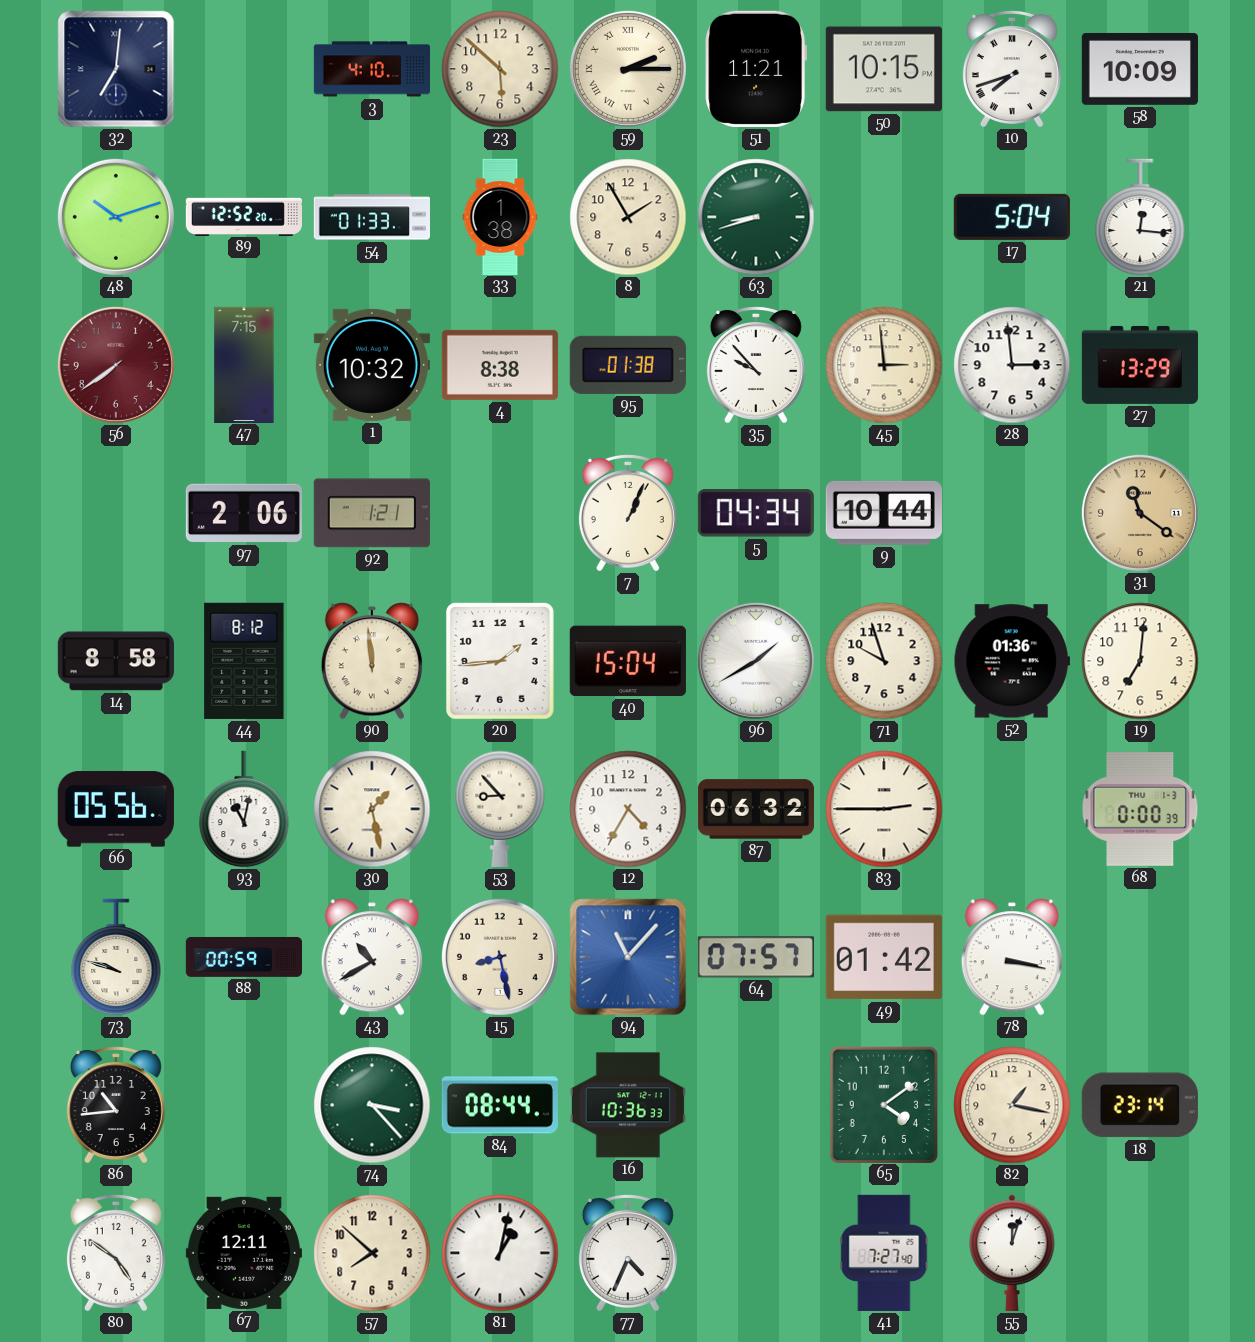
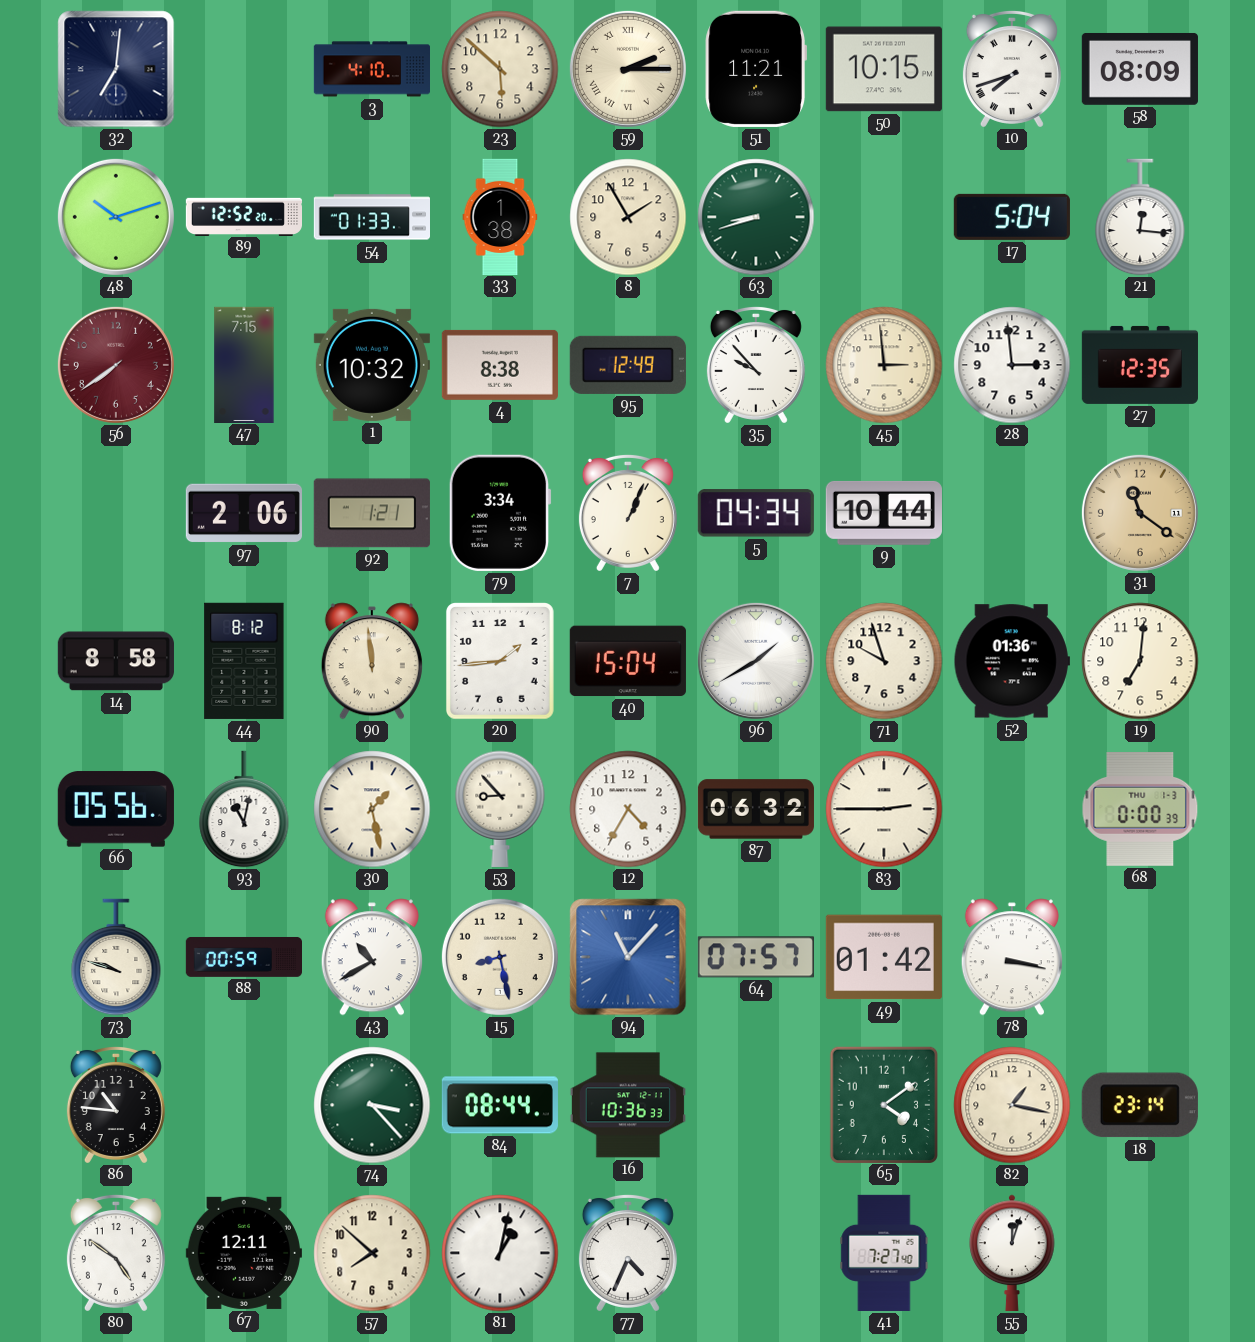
58: 10:09 -> 08:09
95: 01:38 -> 12:49
27: 13:29 -> 12:35
79: none -> 3:34
86: 10:44 -> 10:46
